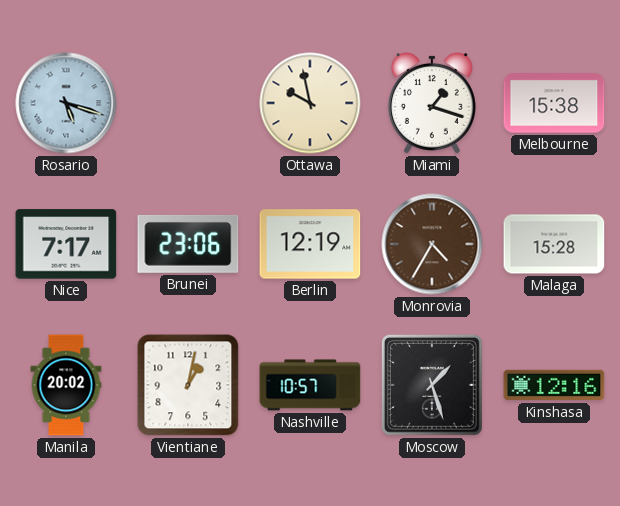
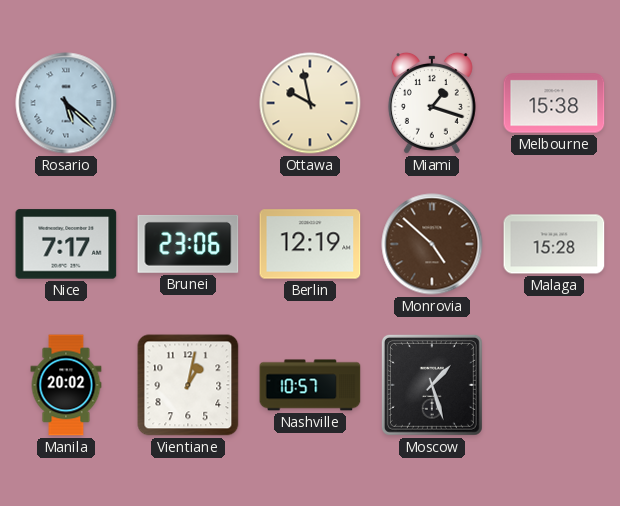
Rosario: 5:18 -> 5:22
Monrovia: 4:35 -> 4:52
Kinshasa: 12:16 -> none
